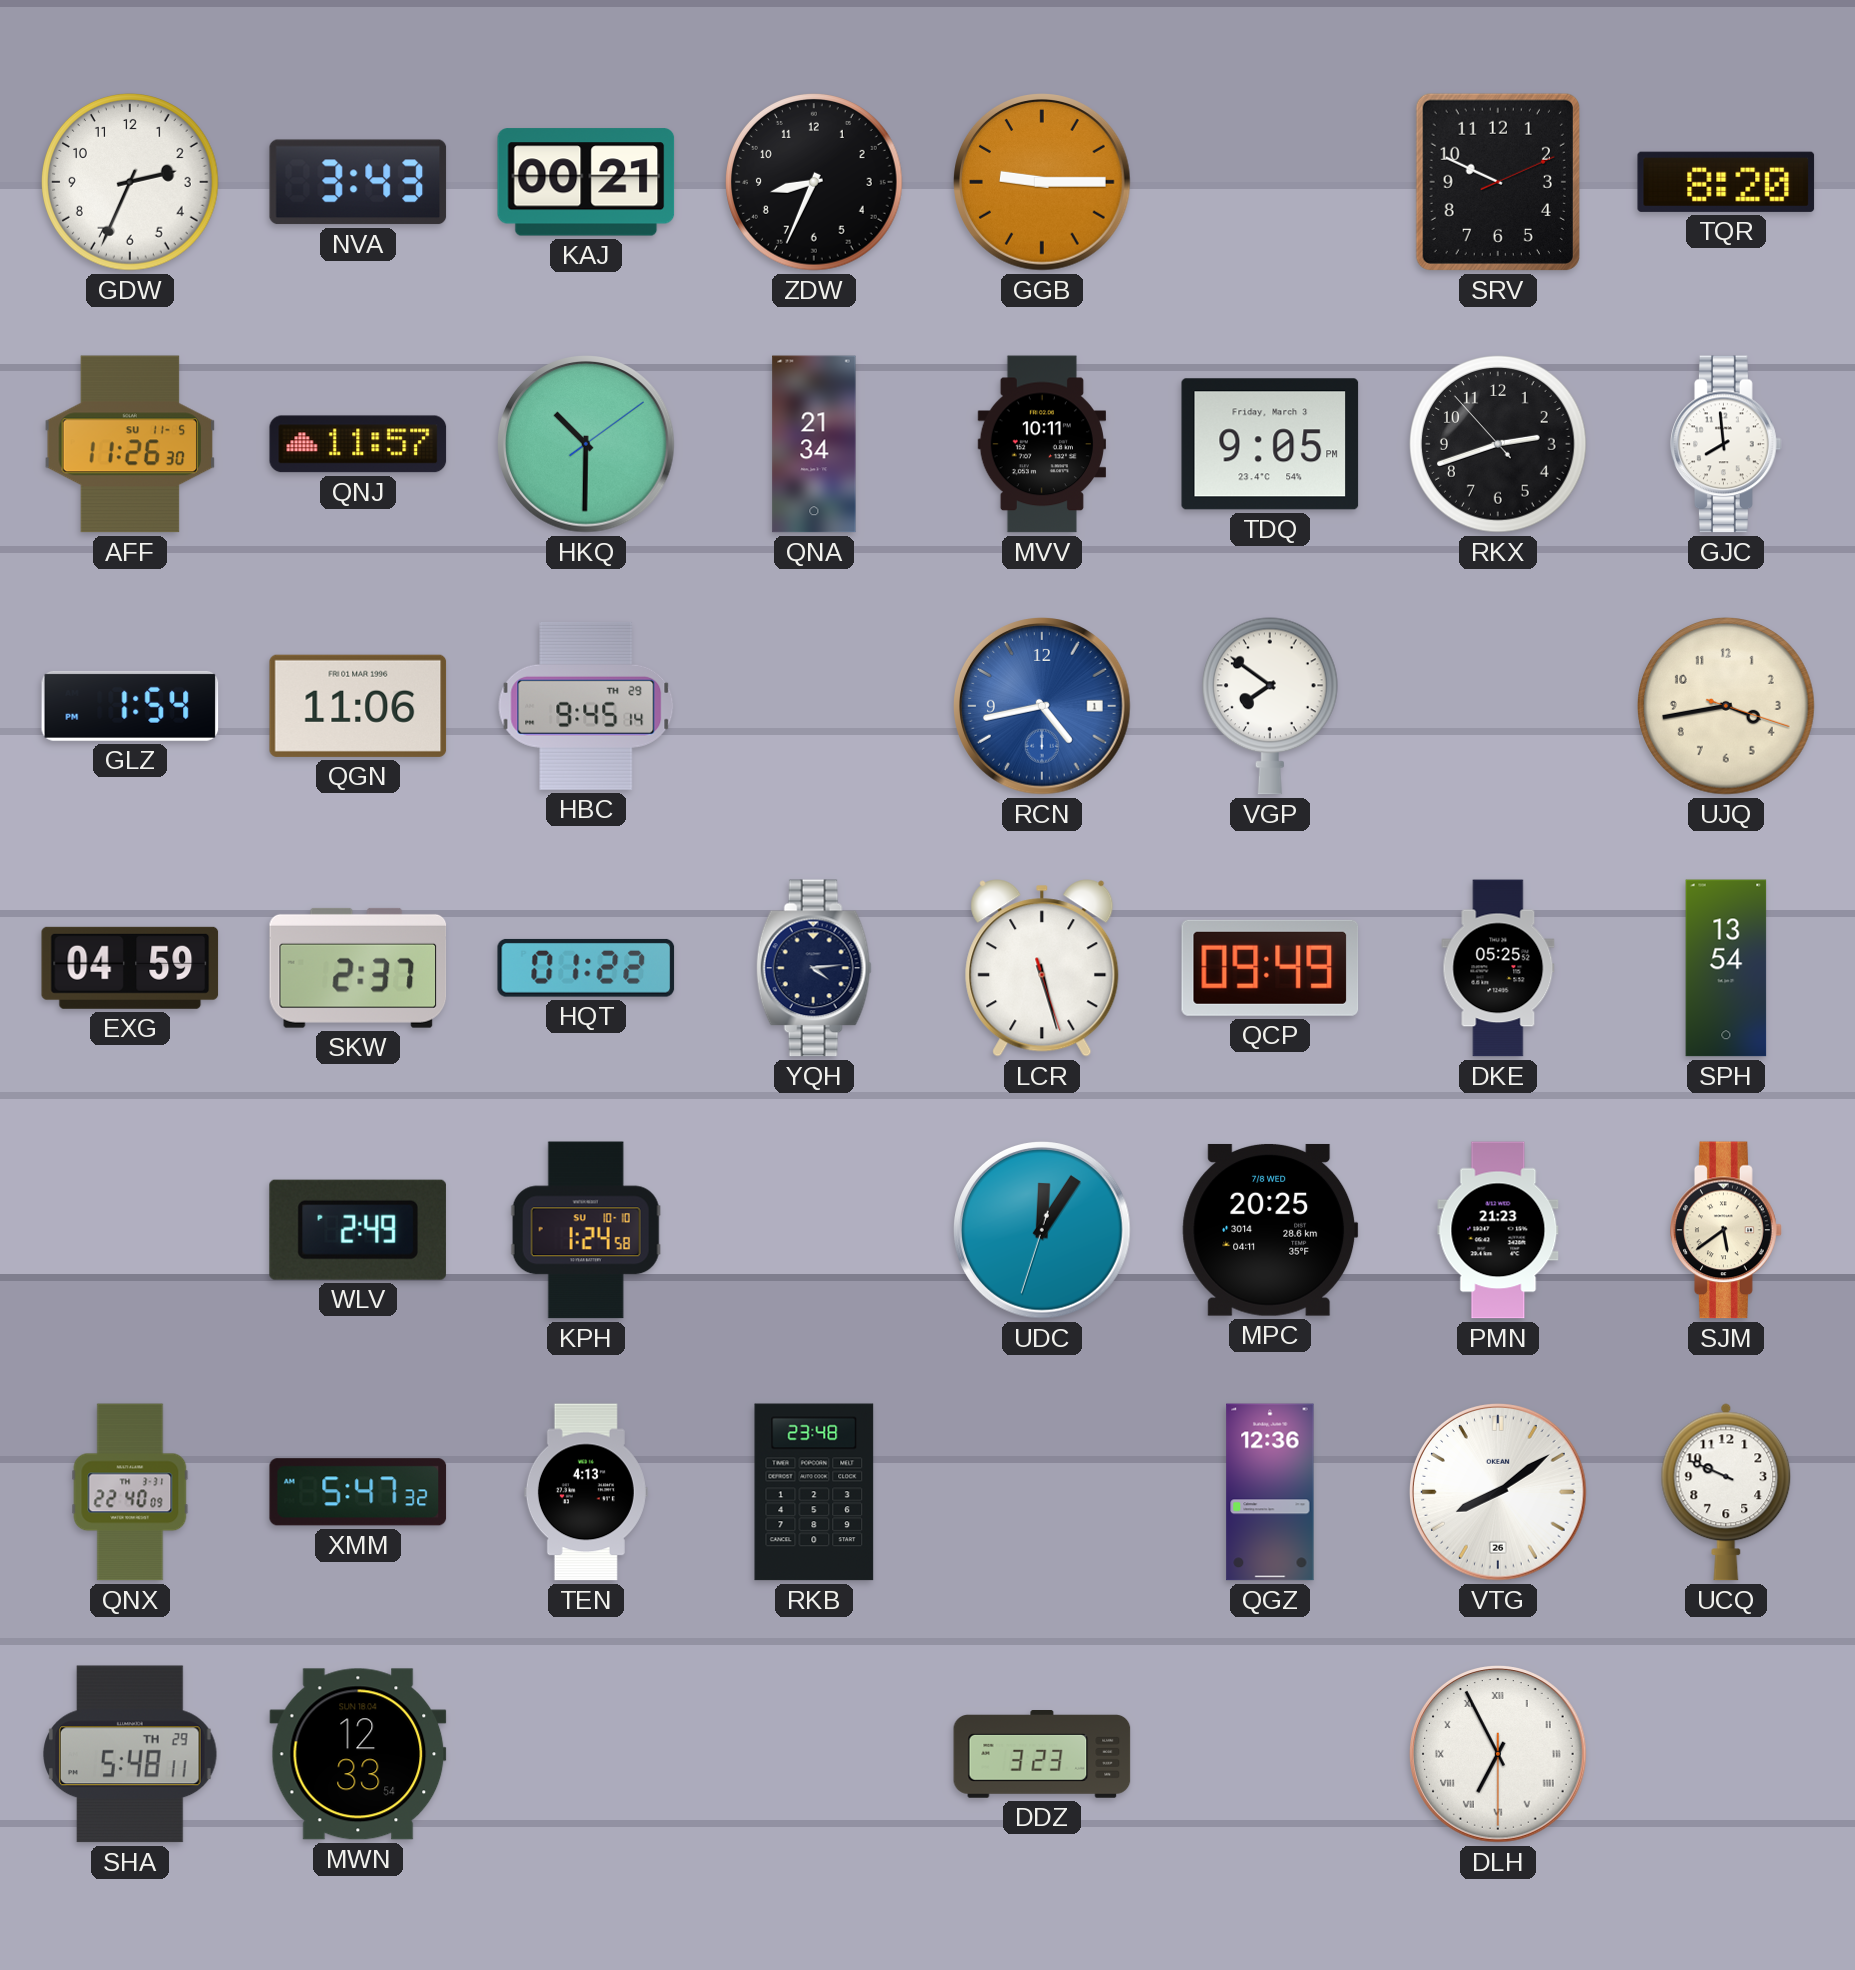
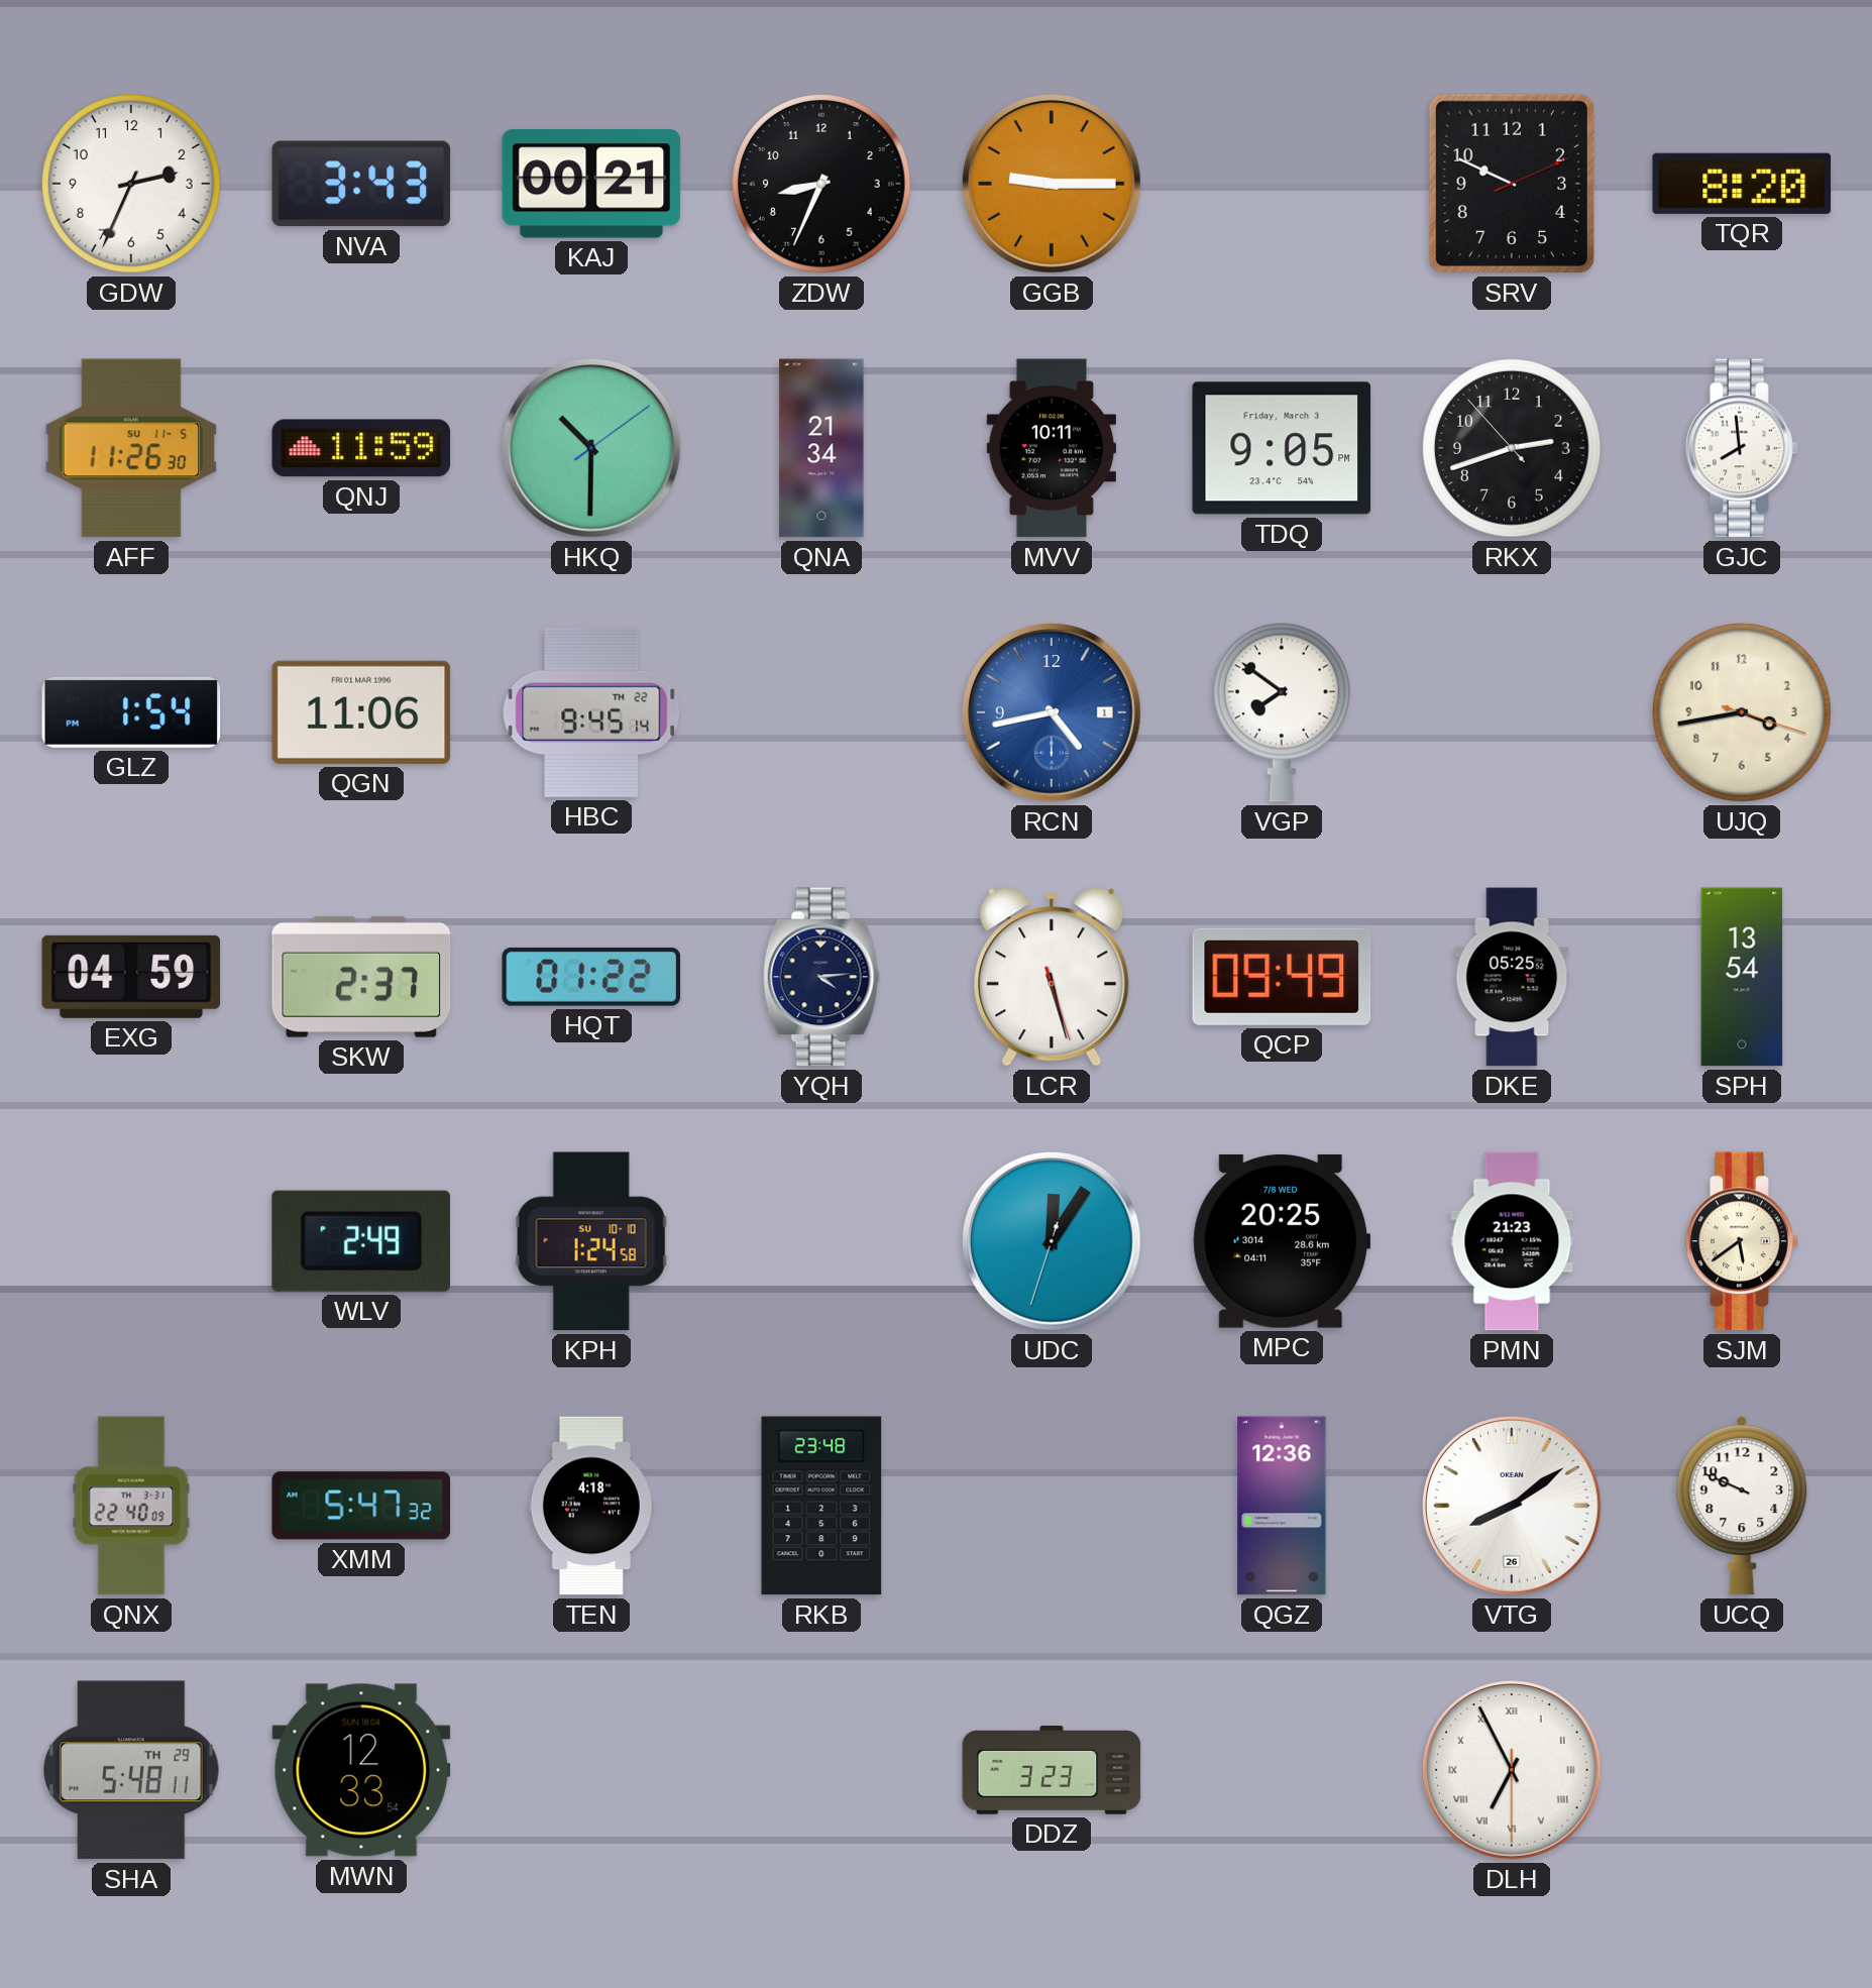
QNJ: 11:57 -> 11:59
HBC date: TH 29 -> TH 22
TEN: 4:13 -> 4:18
